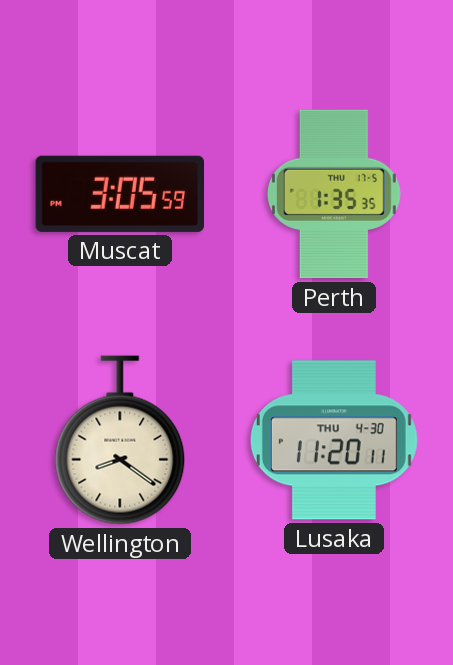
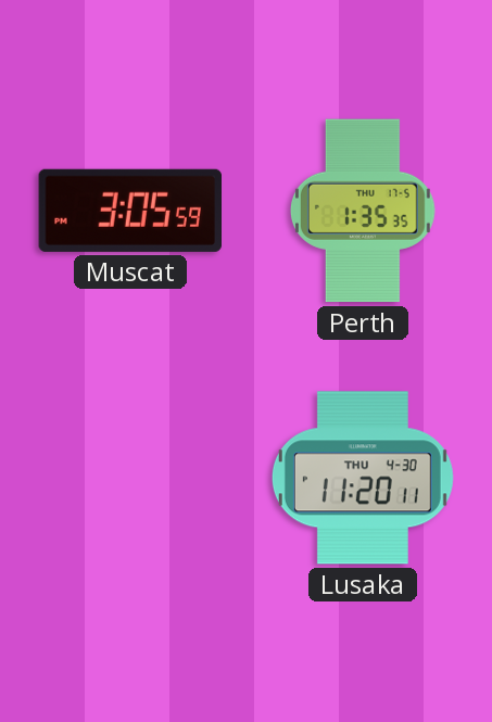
Wellington: 8:21 -> none
